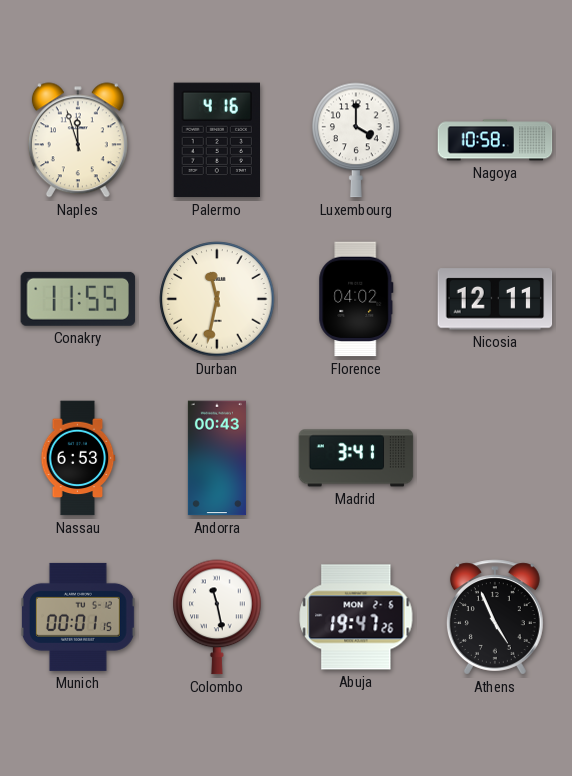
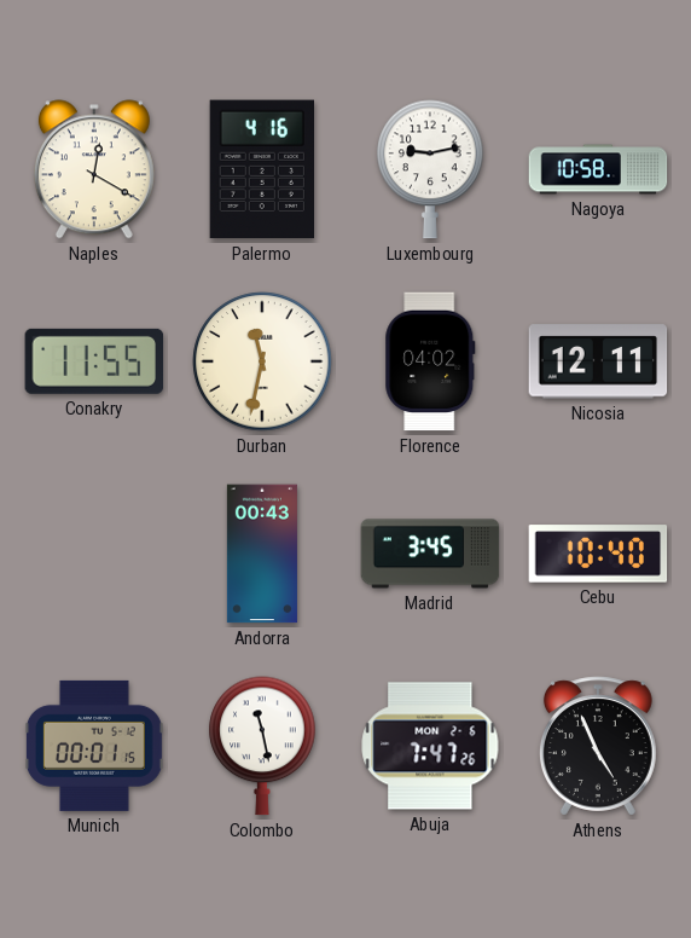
Naples: 11:57 -> 12:20
Luxembourg: 4:00 -> 9:13
Nassau: 6:53 -> none
Madrid: 3:41 -> 3:45
Cebu: none -> 10:40
Abuja: 19:47 -> 7:47
